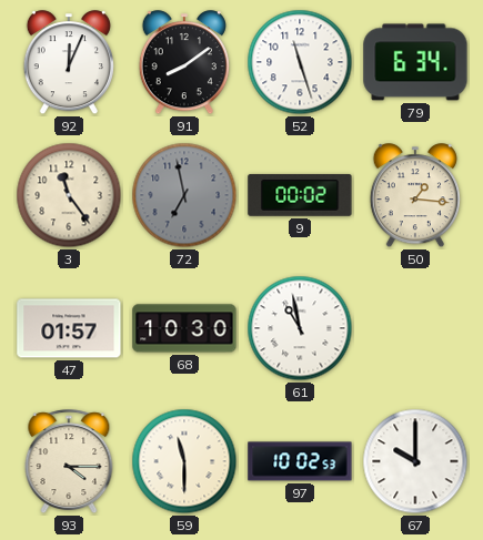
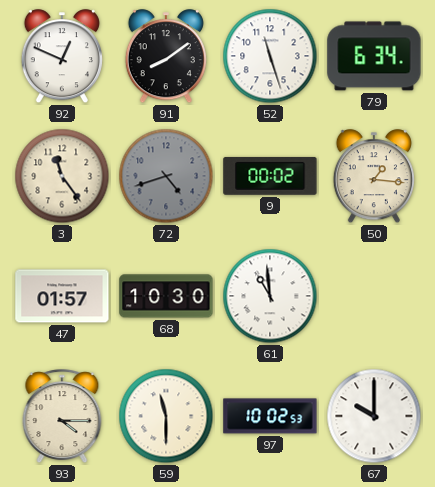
92: 12:04 -> 12:49
72: 6:58 -> 4:42
61: 10:58 -> 10:59
